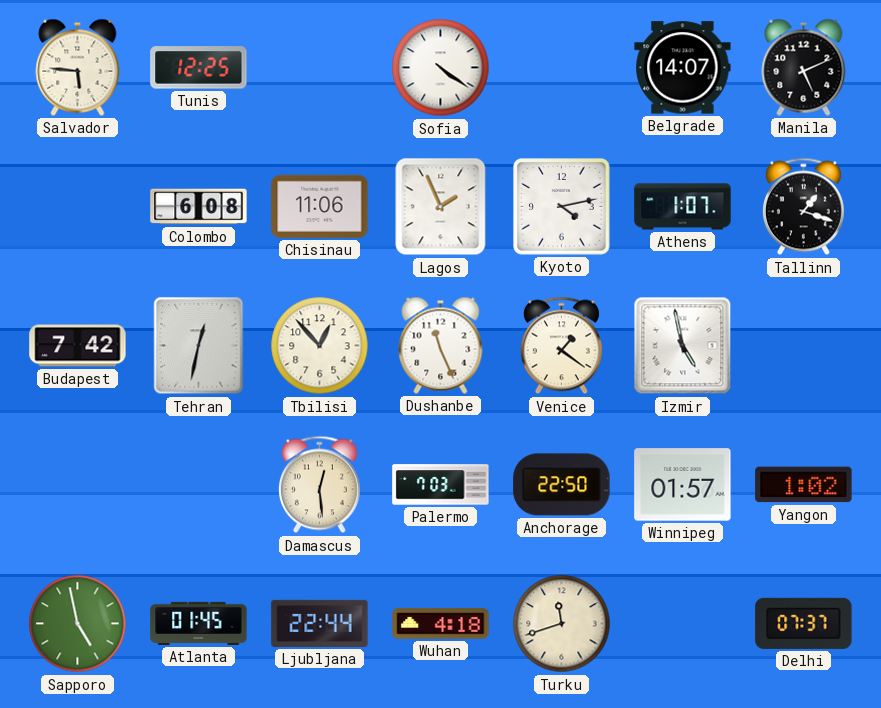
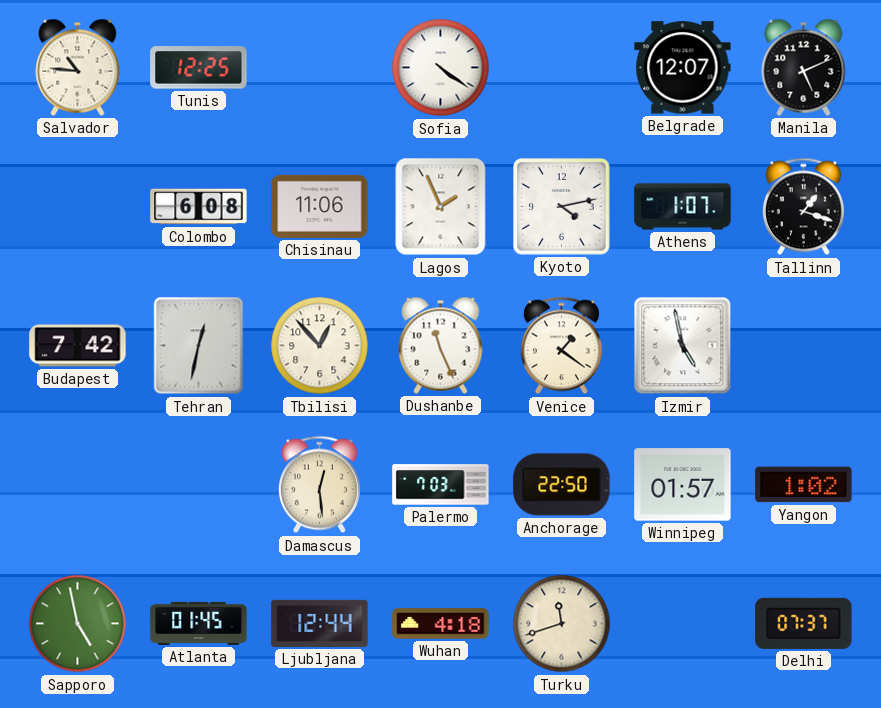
Salvador: 5:46 -> 10:46
Belgrade: 14:07 -> 12:07
Ljubljana: 22:44 -> 12:44
